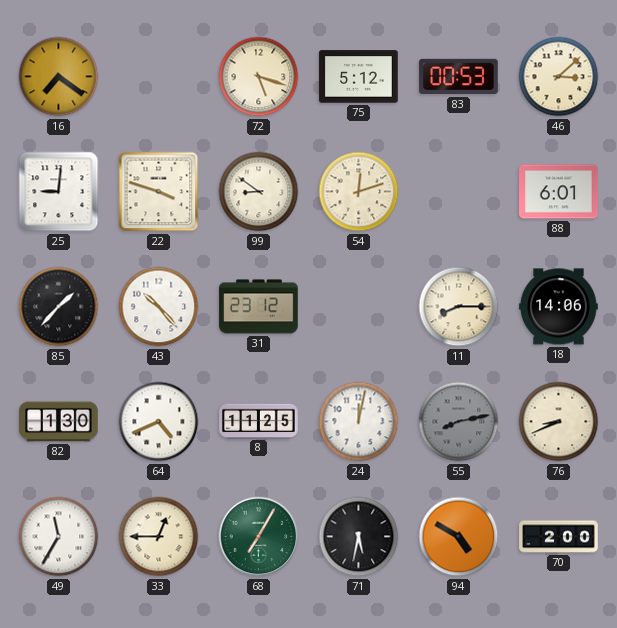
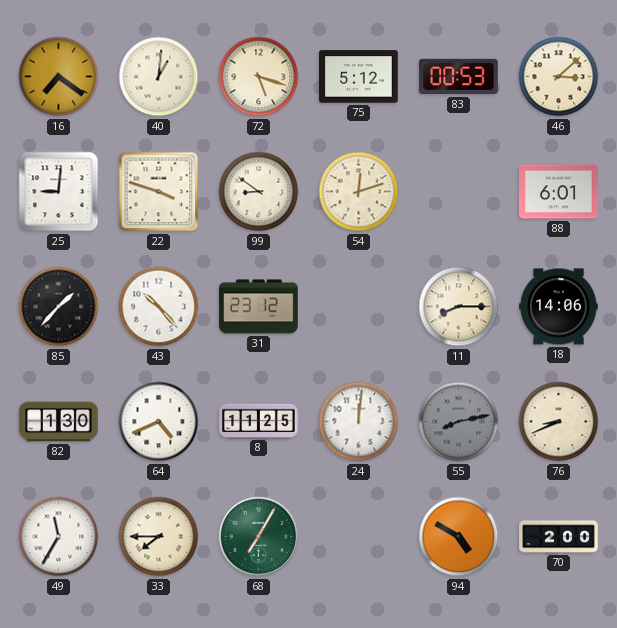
40: none -> 1:01
24: 12:02 -> 12:01
33: 12:45 -> 7:45
71: 5:32 -> none
